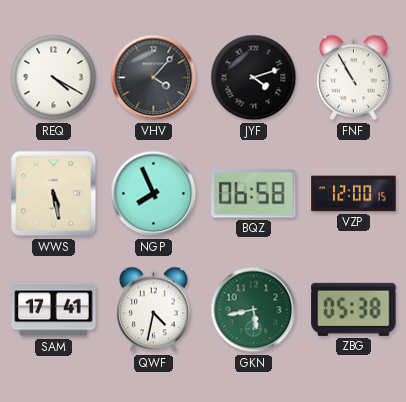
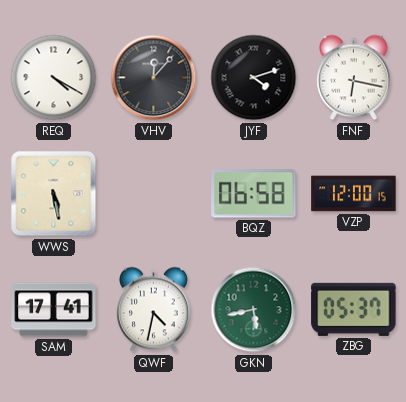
VHV: 4:07 -> 12:07
FNF: 10:55 -> 6:17
NGP: 7:56 -> none
ZBG: 05:38 -> 05:37
